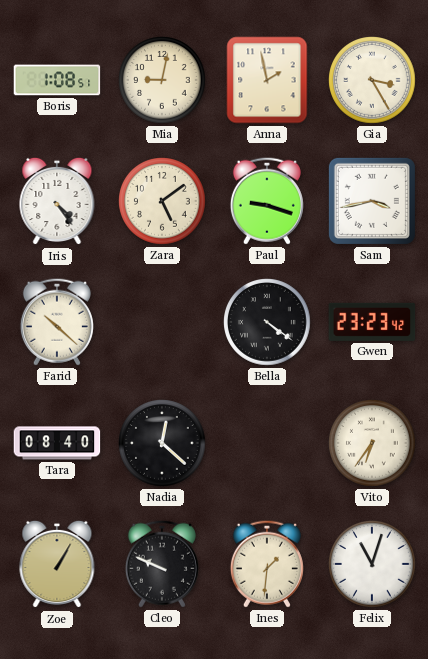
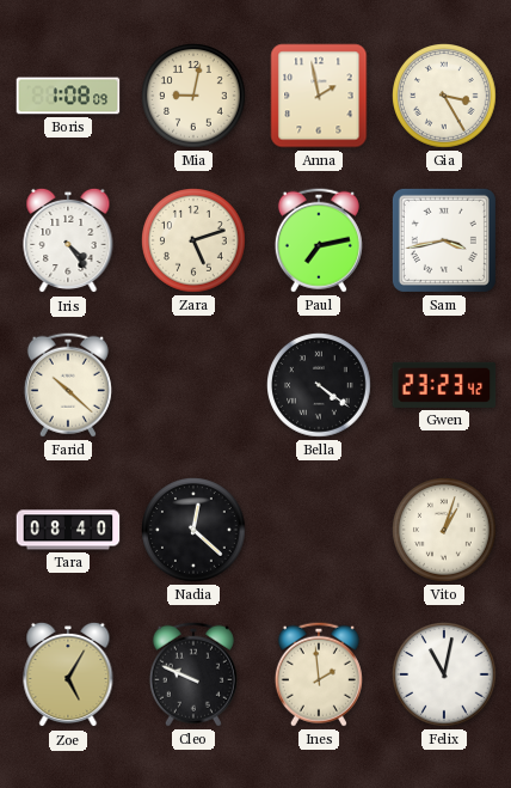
Boris: 1:08:51 -> 1:08:09
Zara: 5:09 -> 5:12
Paul: 9:18 -> 7:13
Vito: 6:36 -> 1:03
Zoe: 1:05 -> 5:05
Ines: 1:31 -> 1:59
Felix: 11:03 -> 11:02
